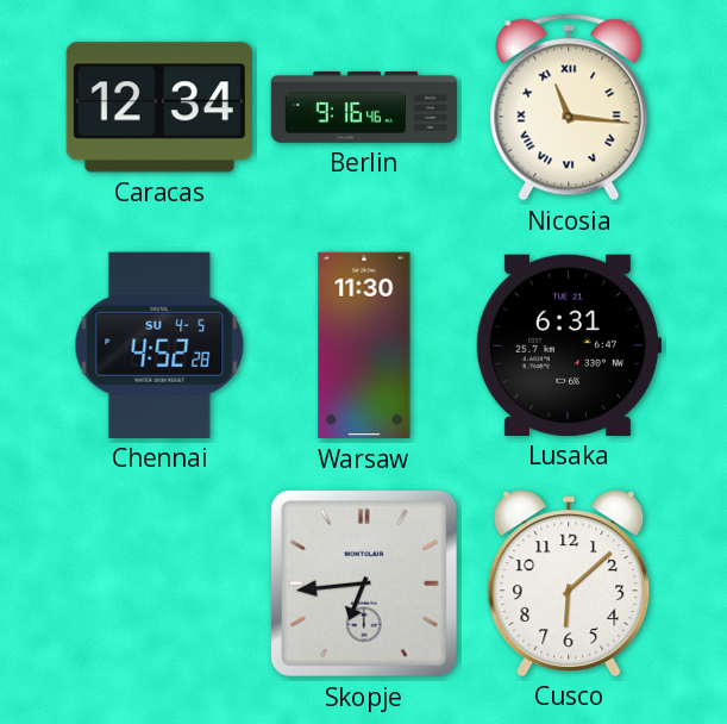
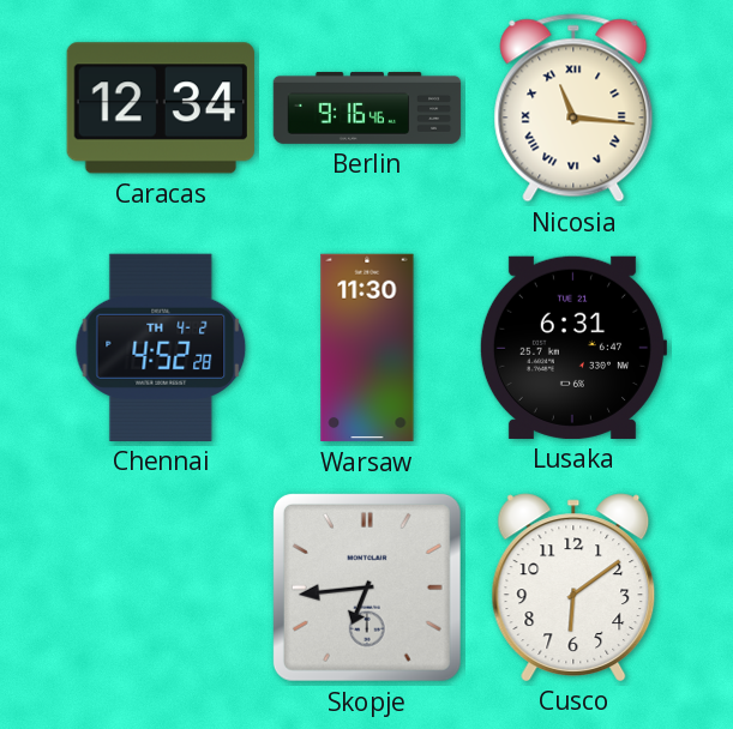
Chennai date: SU 4-5 -> TH 4-2
Cusco: 6:08 -> 6:09
